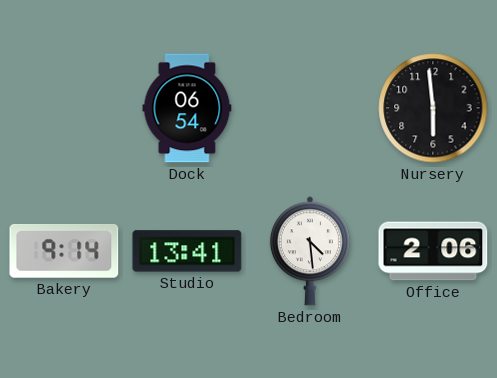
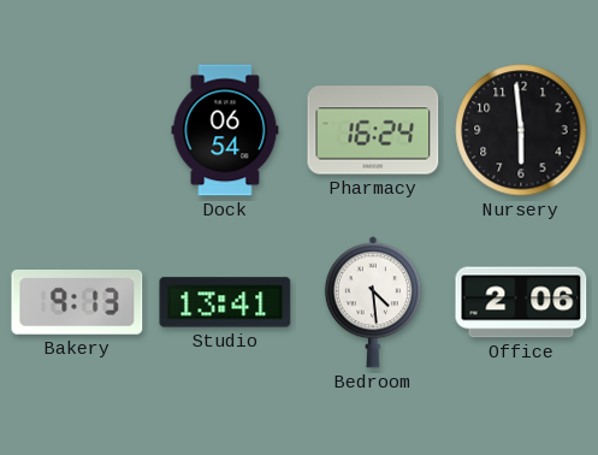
Pharmacy: none -> 16:24
Bakery: 9:14 -> 9:13
